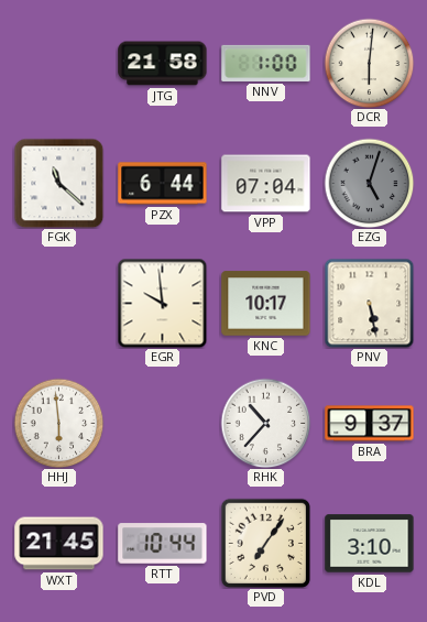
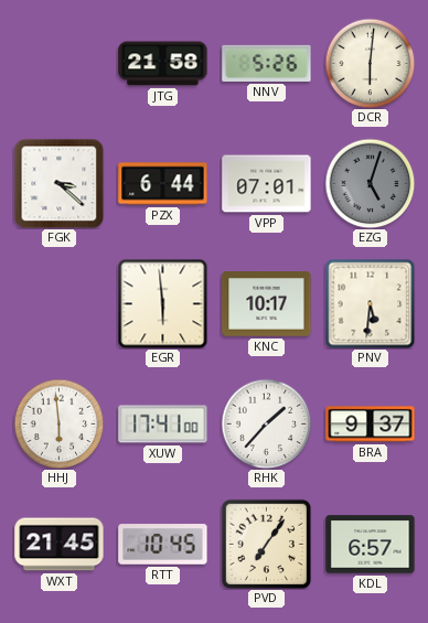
NNV: 1:00 -> 5:26
FGK: 11:22 -> 3:22
VPP: 07:04 -> 07:01
EGR: 9:59 -> 5:59
PNV: 5:28 -> 5:31
XUW: none -> 17:41
RHK: 10:37 -> 1:37
RTT: 10:44 -> 10:45
KDL: 3:10 -> 6:57
